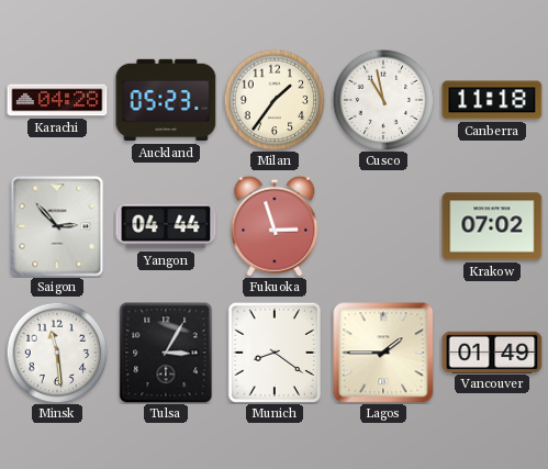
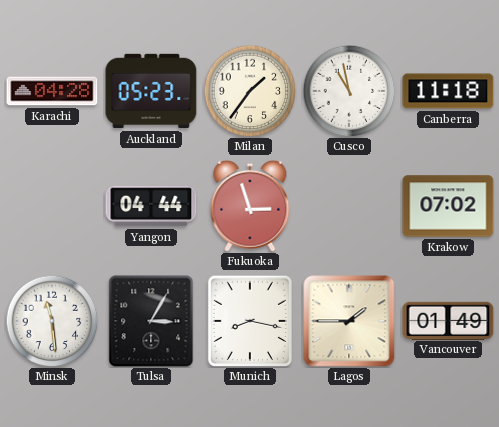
Saigon: 2:53 -> none
Munich: 8:21 -> 8:17
